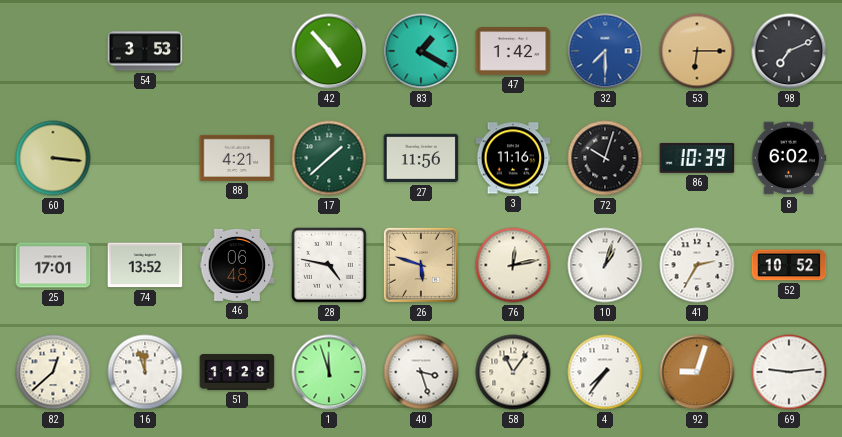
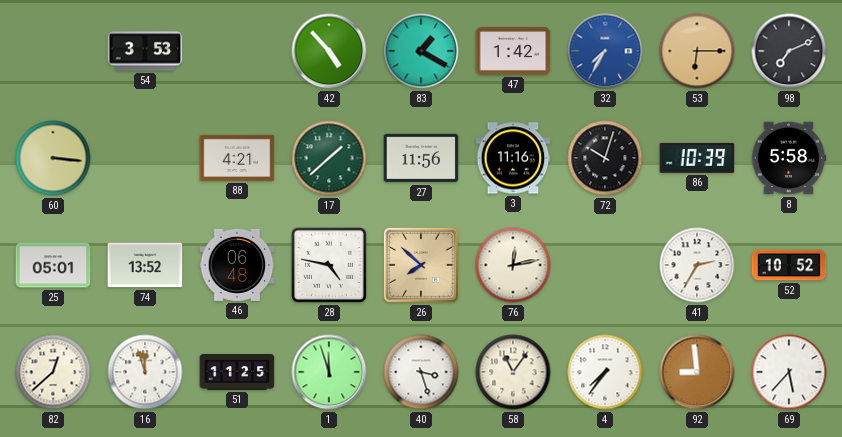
32: 7:30 -> 7:35
8: 6:02 -> 5:58
25: 17:01 -> 05:01
26: 5:48 -> 7:52
10: 1:03 -> none
51: 11:28 -> 11:25
92: 9:03 -> 8:59
69: 9:14 -> 5:37
